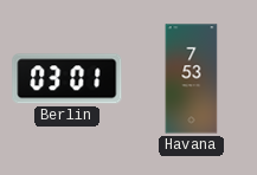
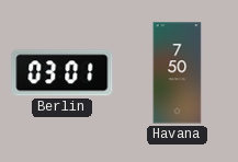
Havana: 7:53 -> 7:50
